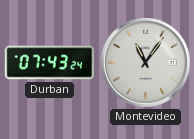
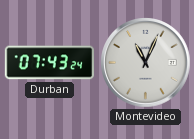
Montevideo: 11:06 -> 11:04
